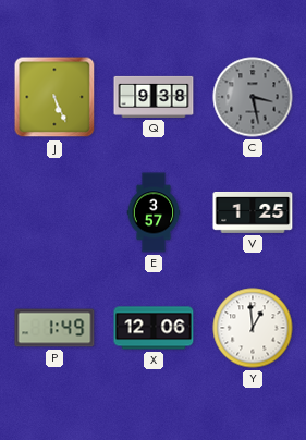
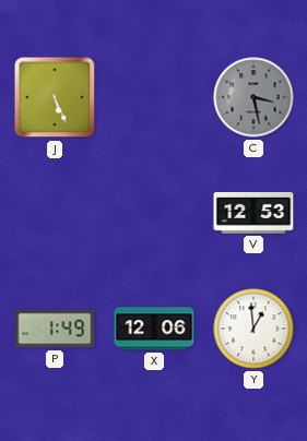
Q: 9:38 -> none
E: 3:57 -> none
V: 1:25 -> 12:53
